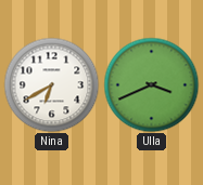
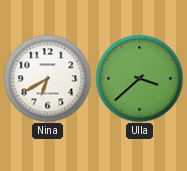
Ulla: 3:41 -> 3:38
